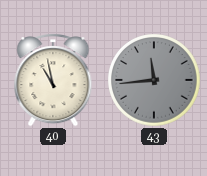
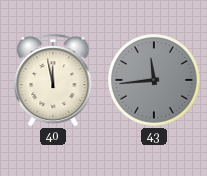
40: 10:58 -> 11:58
